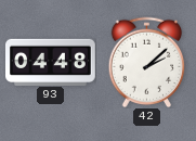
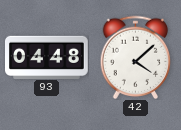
42: 2:08 -> 4:08
